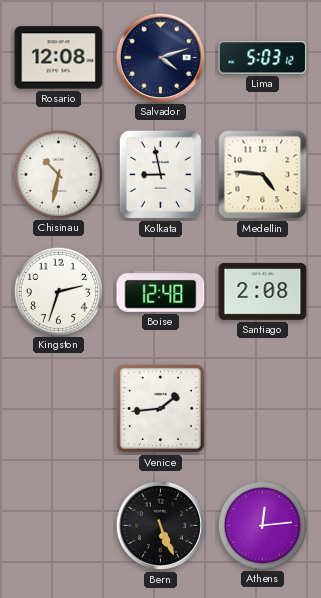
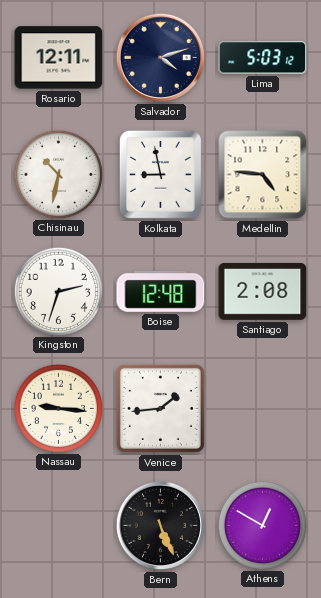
Rosario: 12:08 -> 12:11
Nassau: none -> 9:16
Athens: 12:14 -> 12:50
